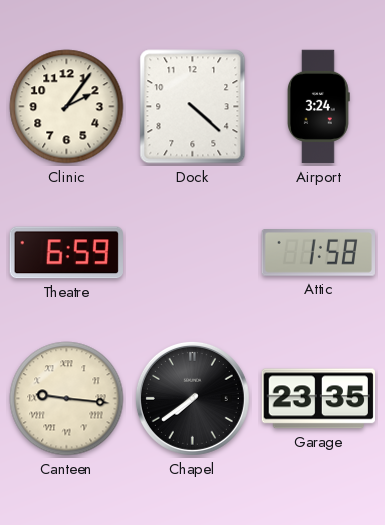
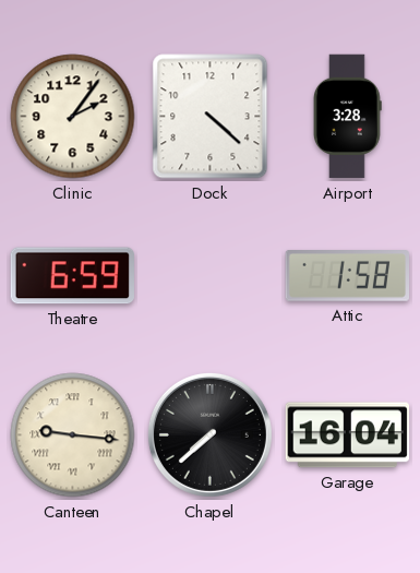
Airport: 3:24 -> 3:28
Chapel: 7:39 -> 7:38
Garage: 23:35 -> 16:04
